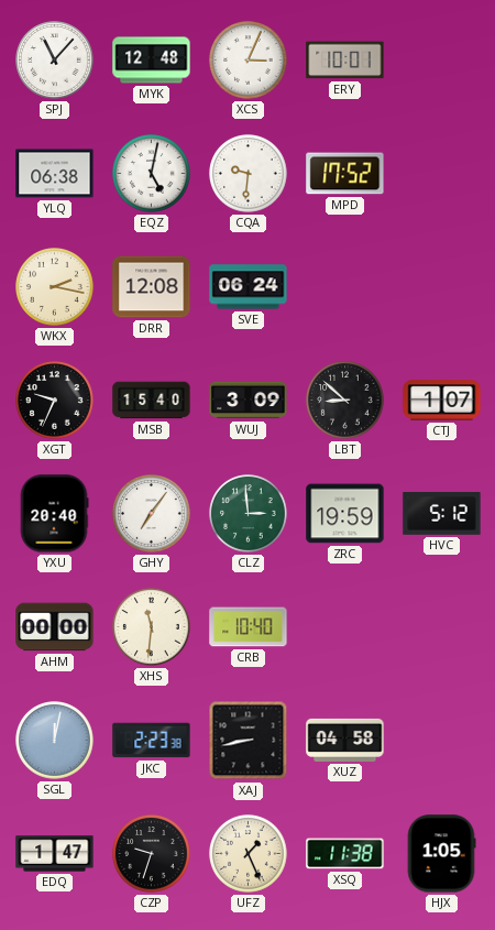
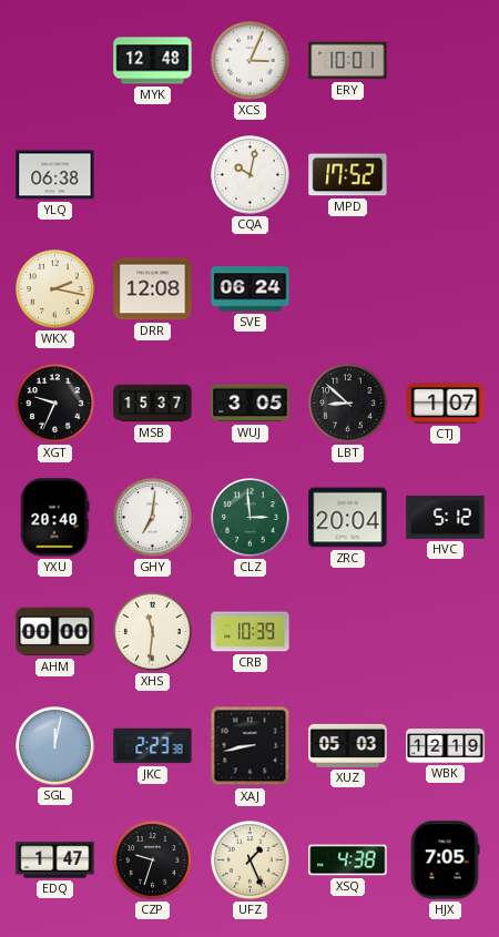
SPJ: 11:07 -> none
EQZ: 5:02 -> none
CQA: 9:31 -> 10:02
MSB: 15:40 -> 15:37
WUJ: 3:09 -> 3:05
GHY: 7:06 -> 7:01
ZRC: 19:59 -> 20:04
CRB: 10:40 -> 10:39
XUZ: 04:58 -> 05:03
WBK: none -> 12:19
XSQ: 11:38 -> 4:38
HJX: 1:05 -> 7:05
